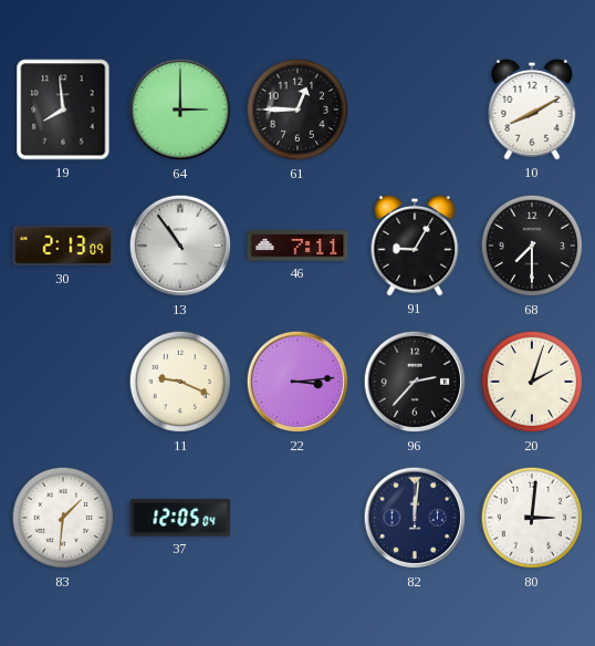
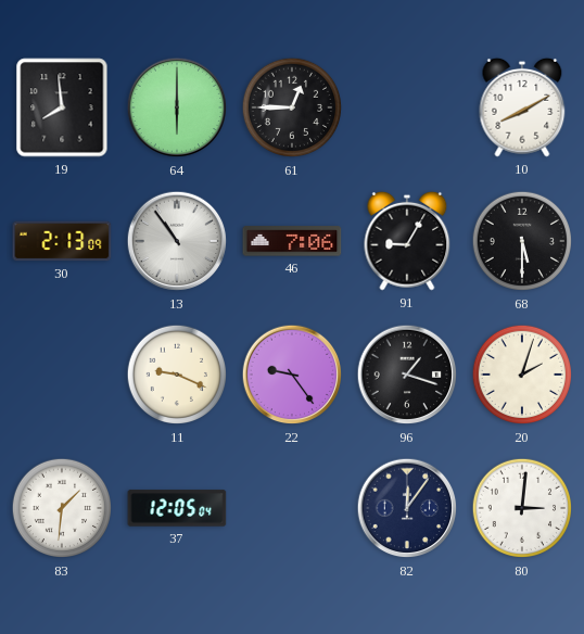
64: 3:00 -> 6:00
46: 7:11 -> 7:06
68: 7:30 -> 5:30
22: 3:14 -> 9:24
96: 2:37 -> 1:18
82: 12:01 -> 12:06
